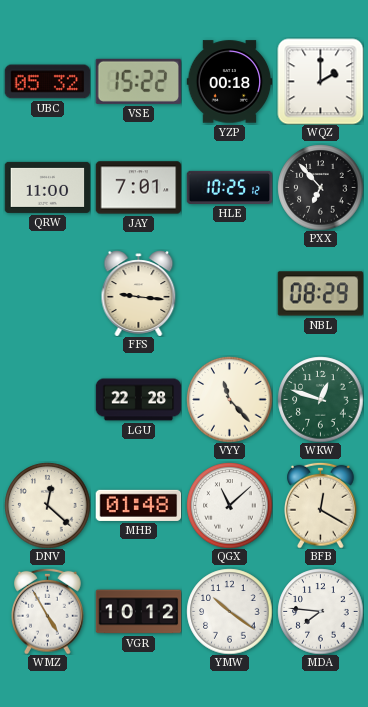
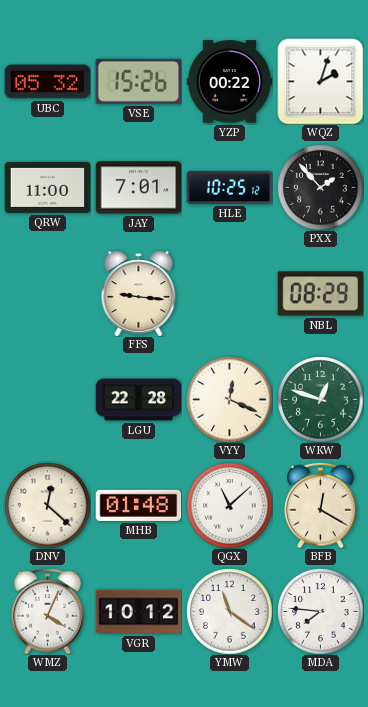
VSE: 15:22 -> 15:26
YZP: 00:18 -> 00:22
WQZ: 2:00 -> 2:03
PXX: 6:53 -> 1:53
VYY: 11:23 -> 12:19
WMZ: 4:55 -> 4:04
YMW: 10:21 -> 11:21
